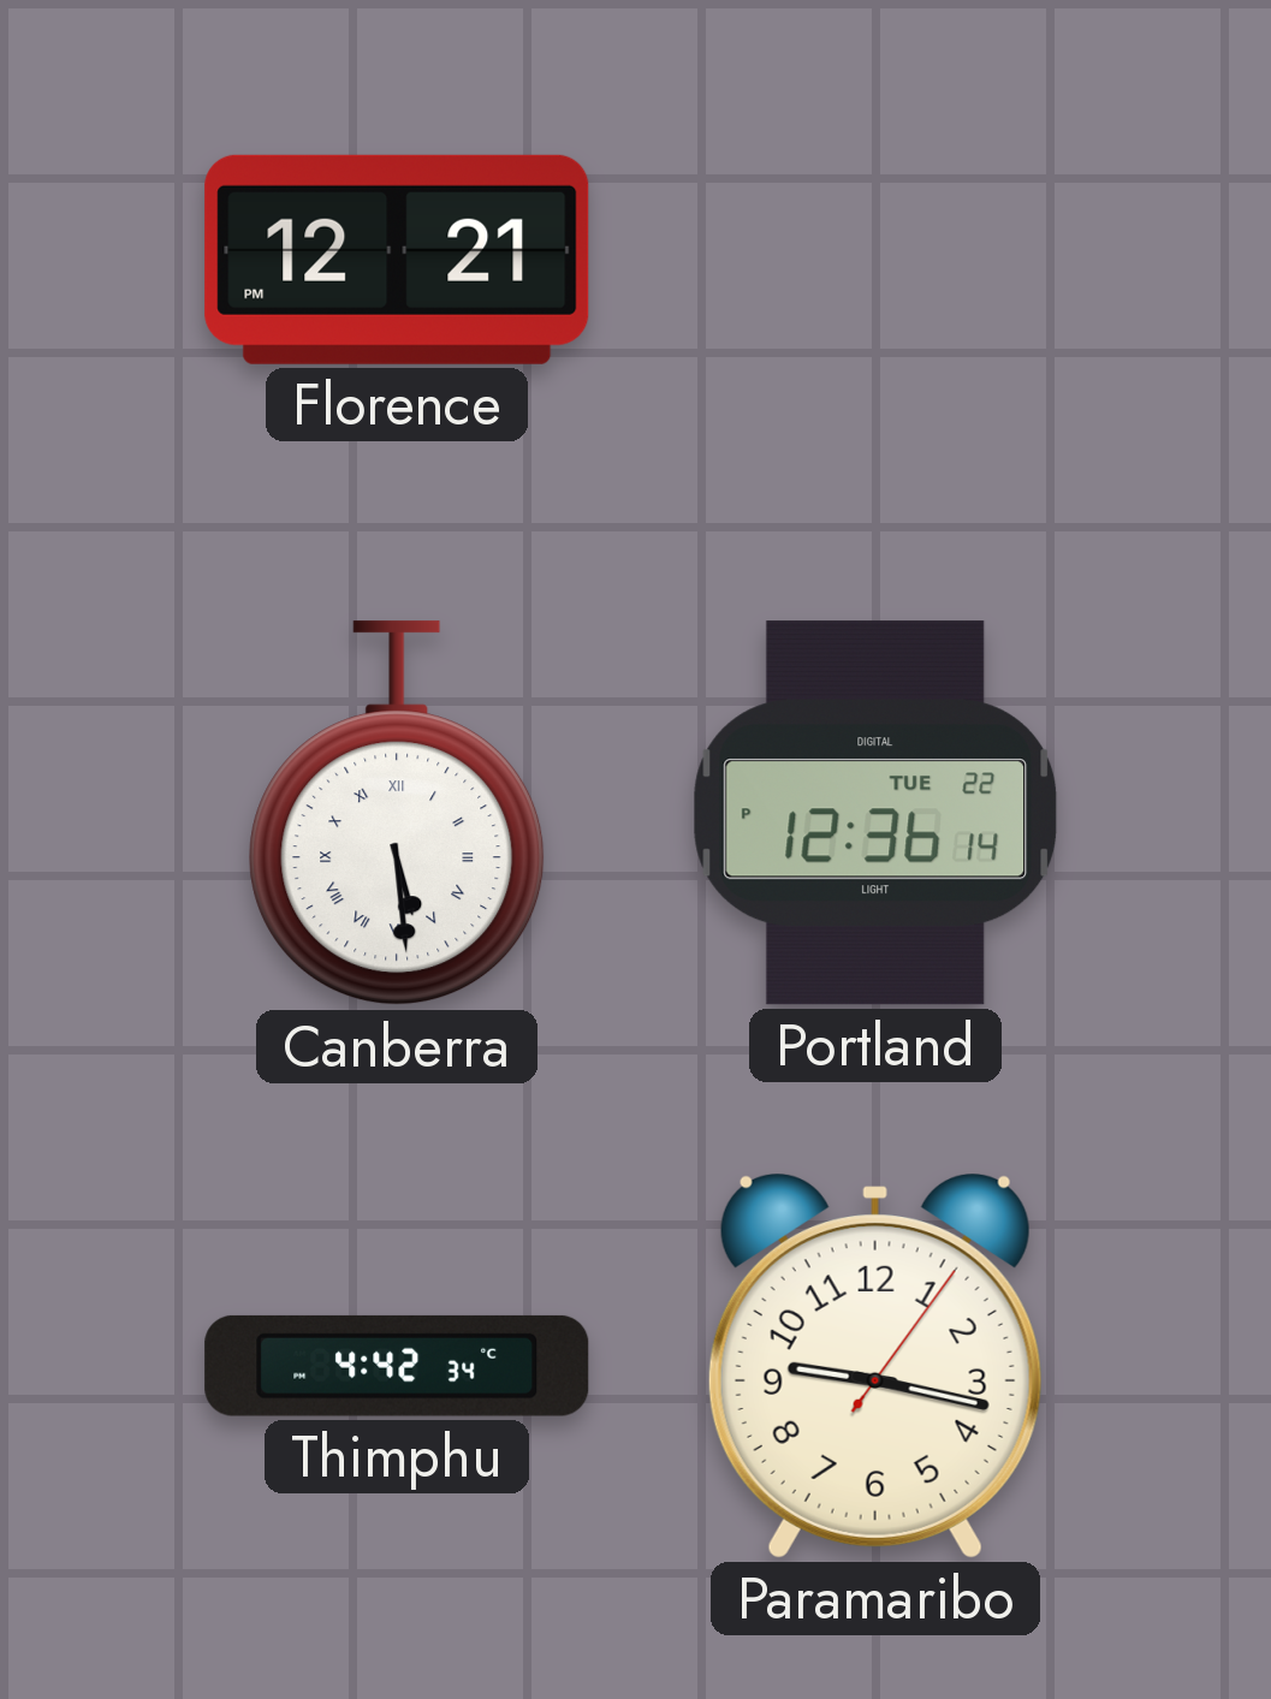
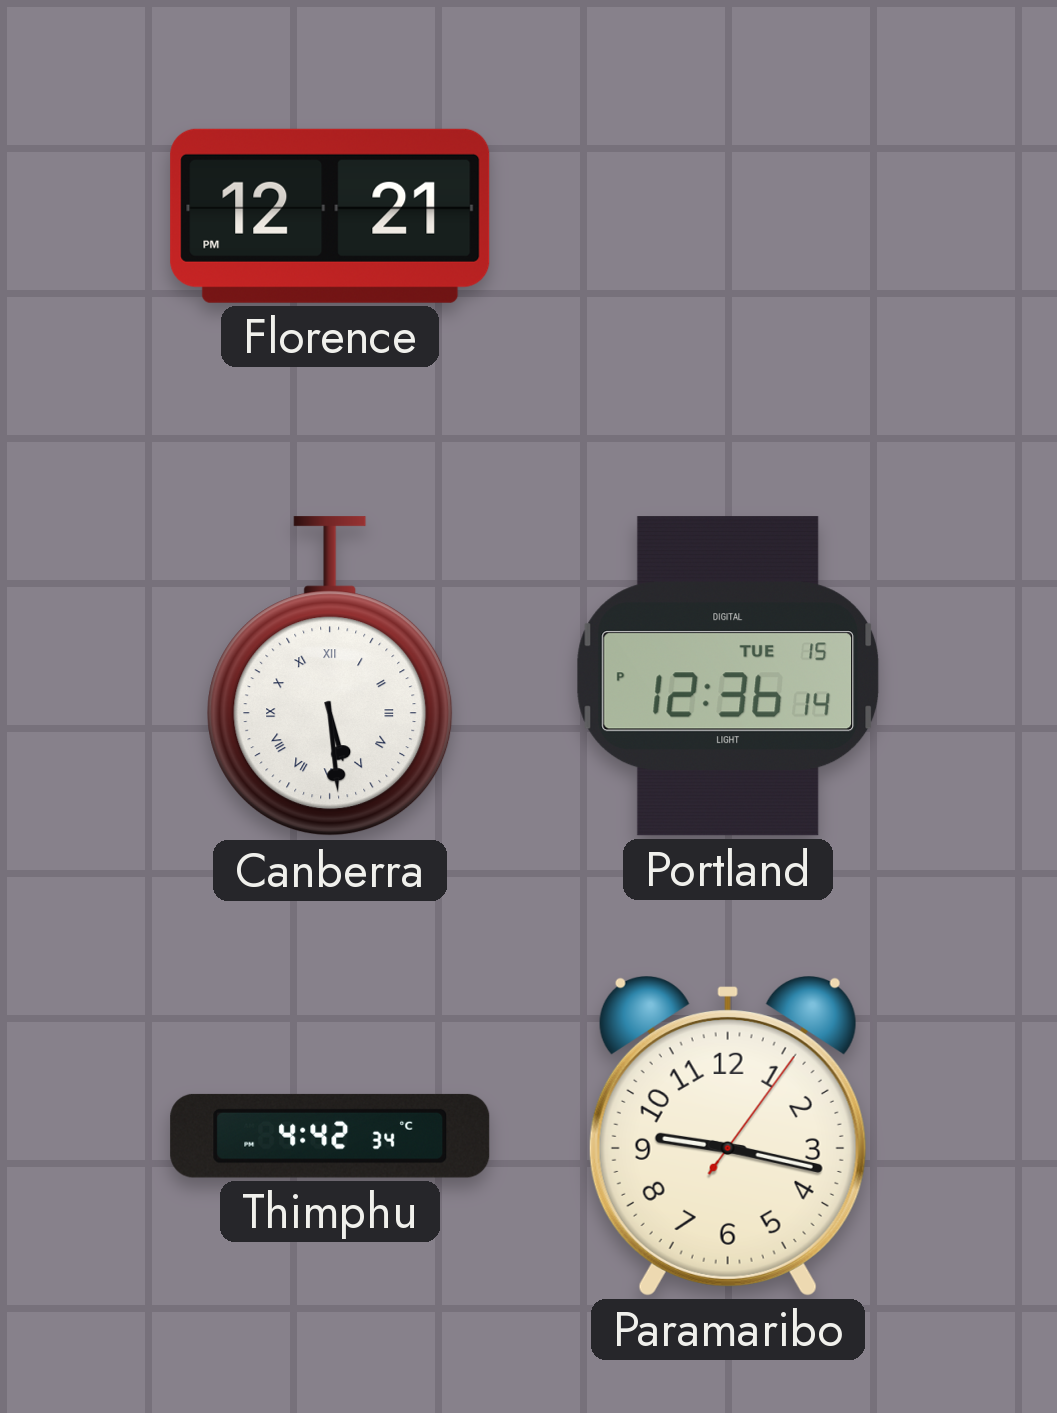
Portland date: TUE 22 -> TUE 15
